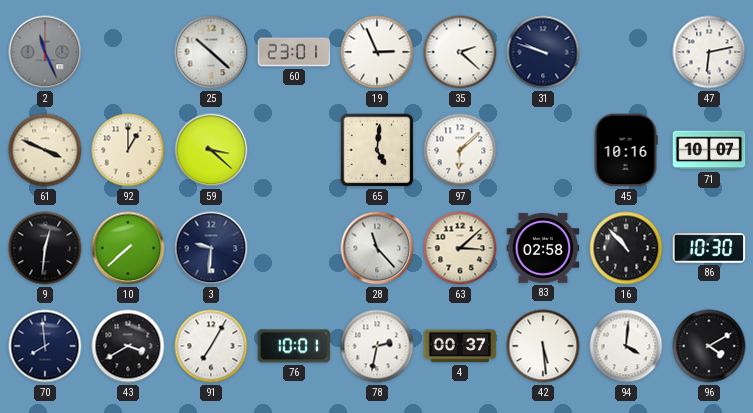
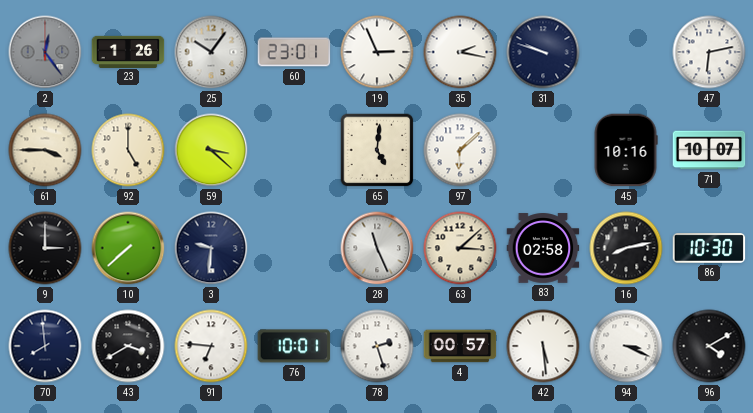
2: 11:26 -> 12:24
23: none -> 1:26
25: 10:22 -> 10:06
35: 2:22 -> 2:17
61: 3:49 -> 3:45
92: 1:00 -> 5:00
9: 12:31 -> 3:00
28: 11:23 -> 11:26
16: 10:53 -> 8:13
91: 7:05 -> 6:46
78: 2:32 -> 2:27
4: 00:37 -> 00:57
94: 4:01 -> 3:19
